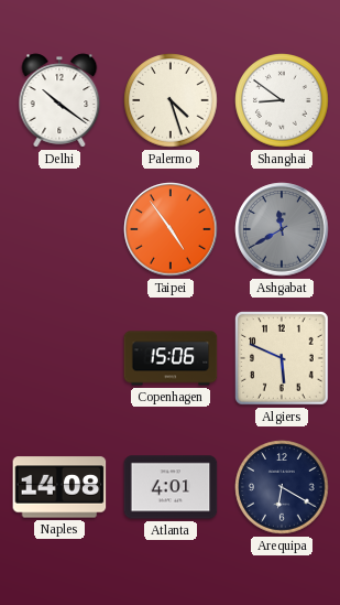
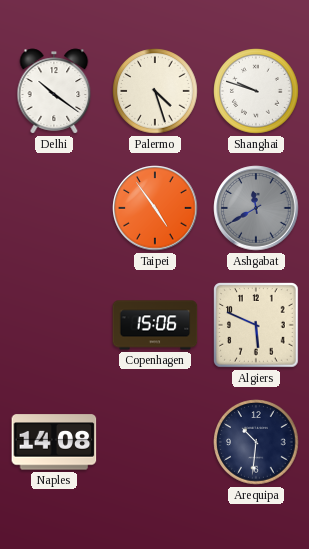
Shanghai: 8:51 -> 9:48
Atlanta: 4:01 -> none
Arequipa: 6:20 -> 10:31
